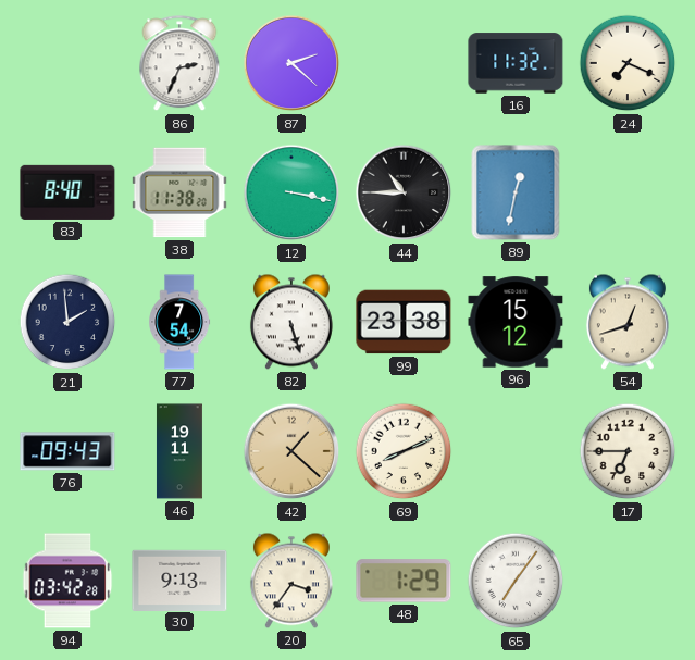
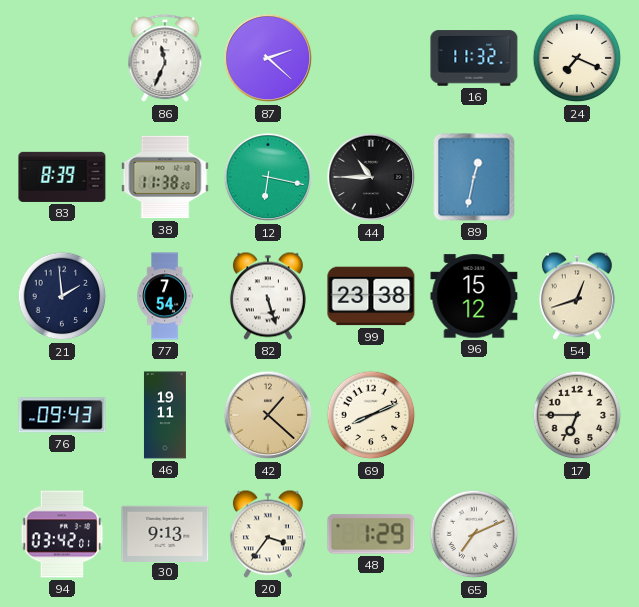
86: 2:34 -> 11:34
83: 8:40 -> 8:39
12: 3:17 -> 6:17
94: 03:42:28 -> 03:42:01
65: 7:06 -> 7:11
